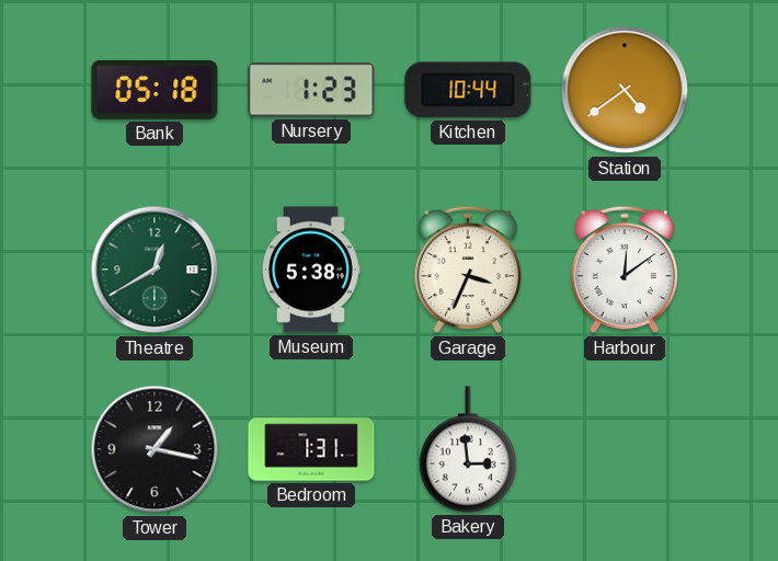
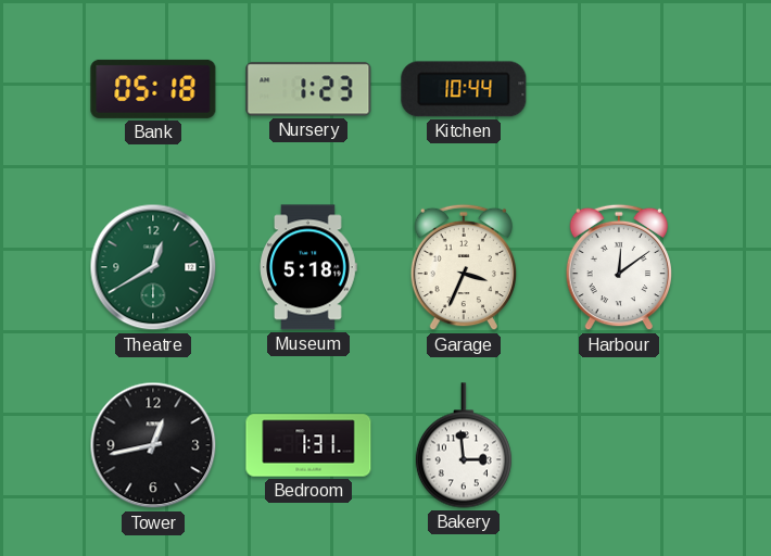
Station: 4:39 -> none
Museum: 5:38 -> 5:18
Tower: 1:17 -> 12:43
